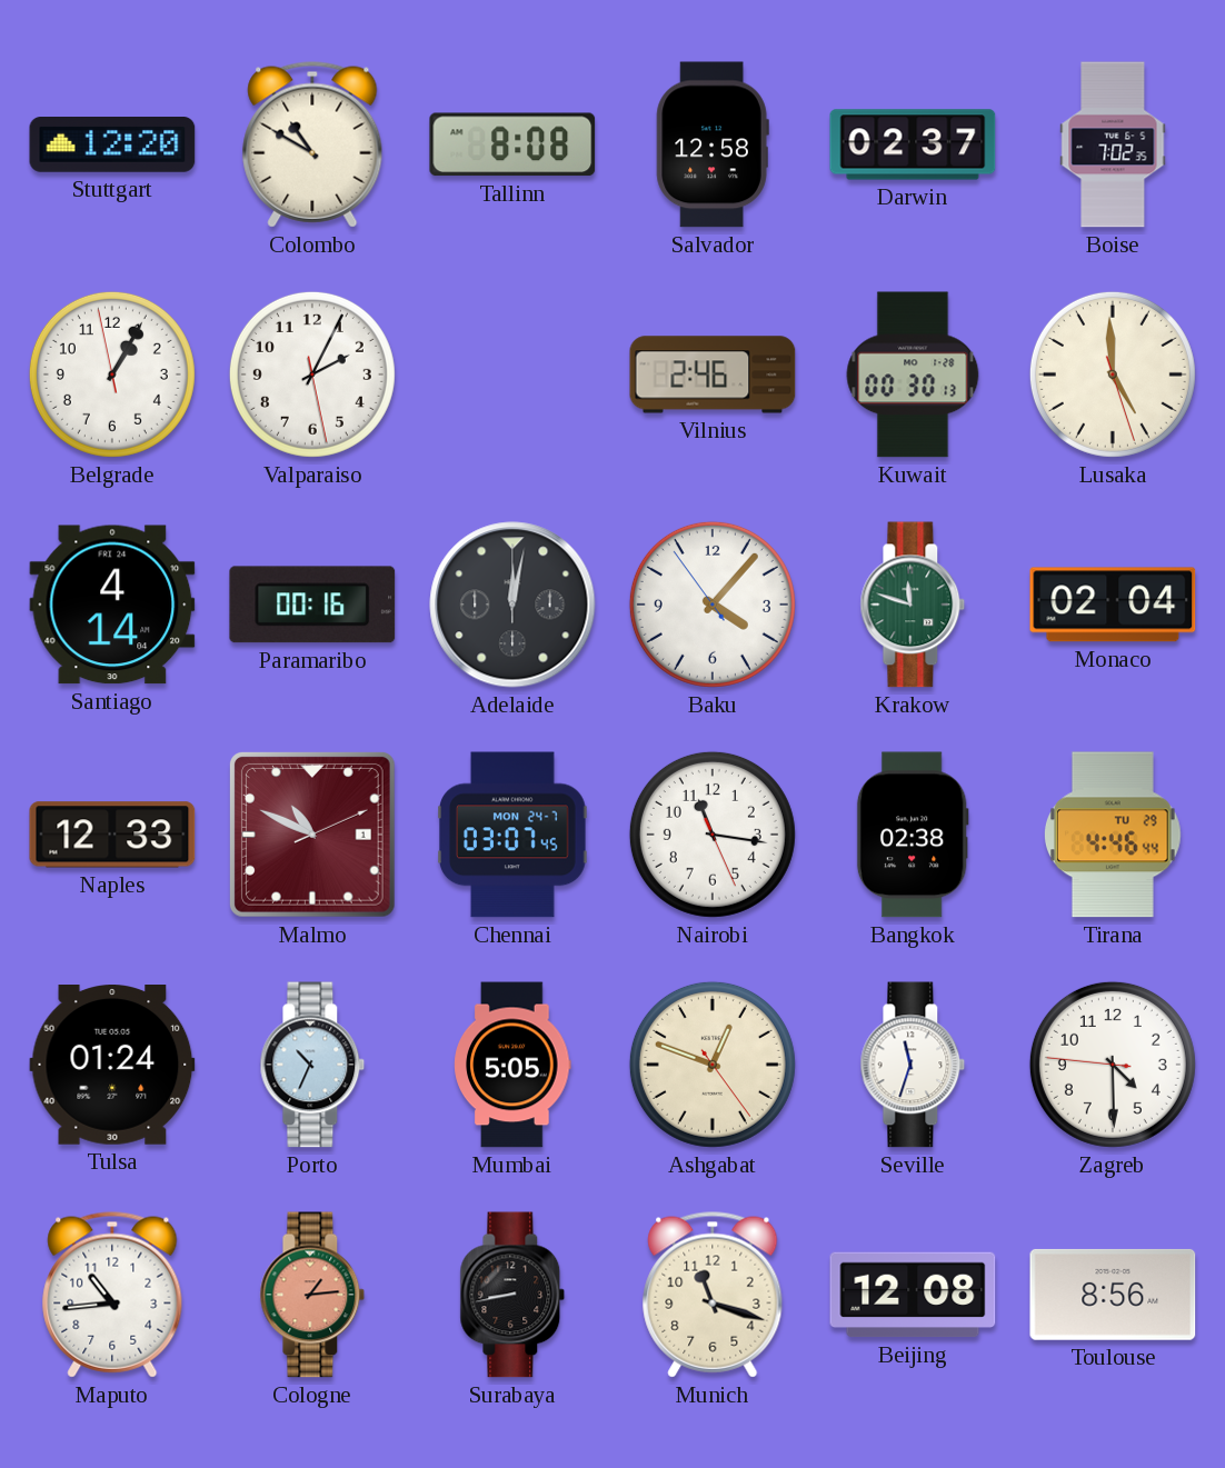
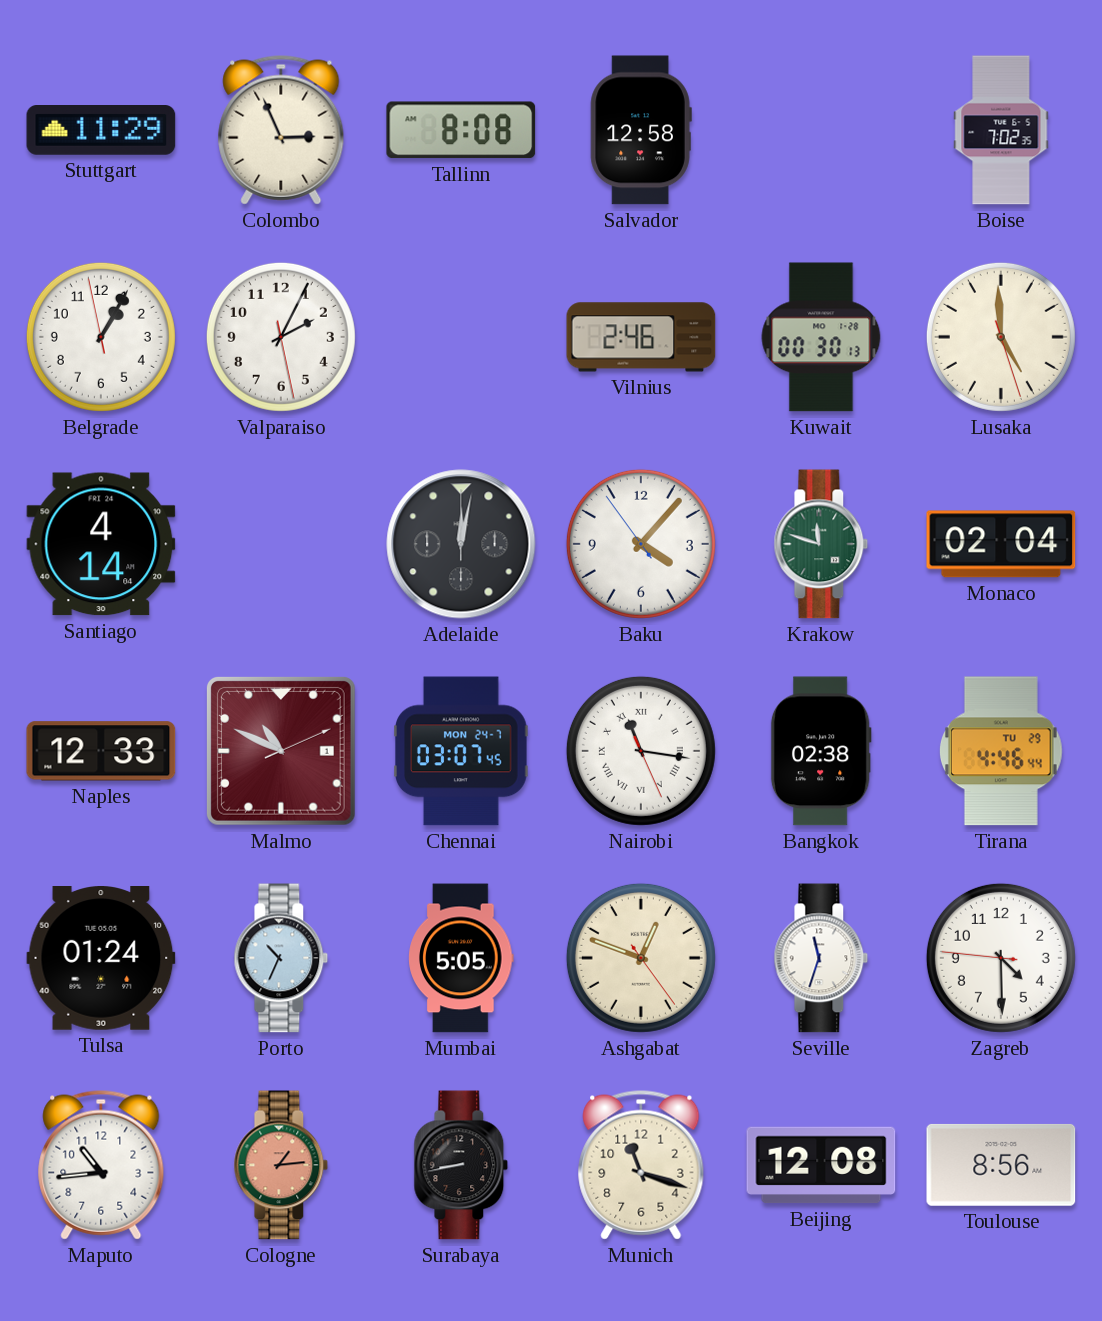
Stuttgart: 12:20 -> 11:29
Colombo: 10:50 -> 2:56
Darwin: 02:37 -> none
Paramaribo: 00:16 -> none
Nairobi numerals: Arabic -> Roman
